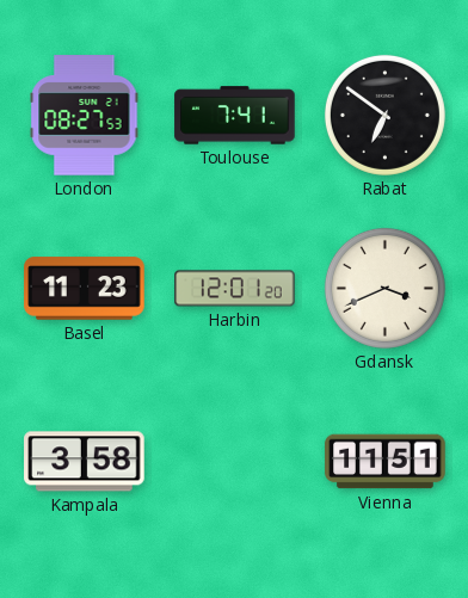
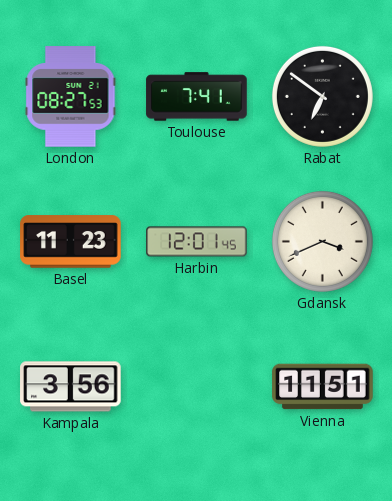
Harbin: 12:01:20 -> 12:01:45
Kampala: 3:58 -> 3:56
